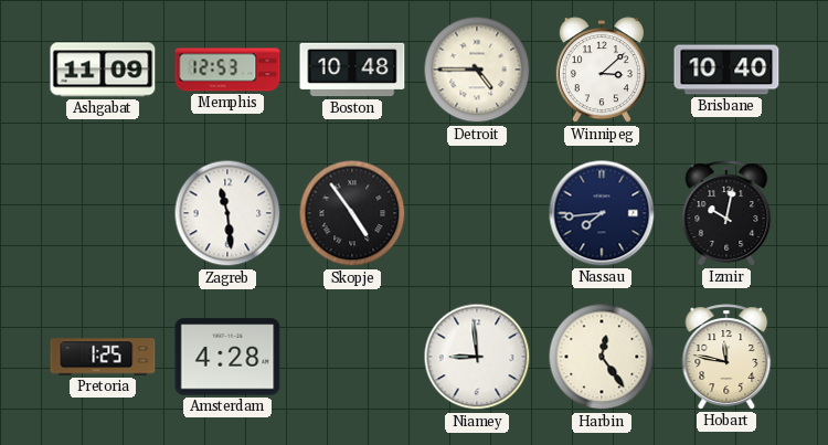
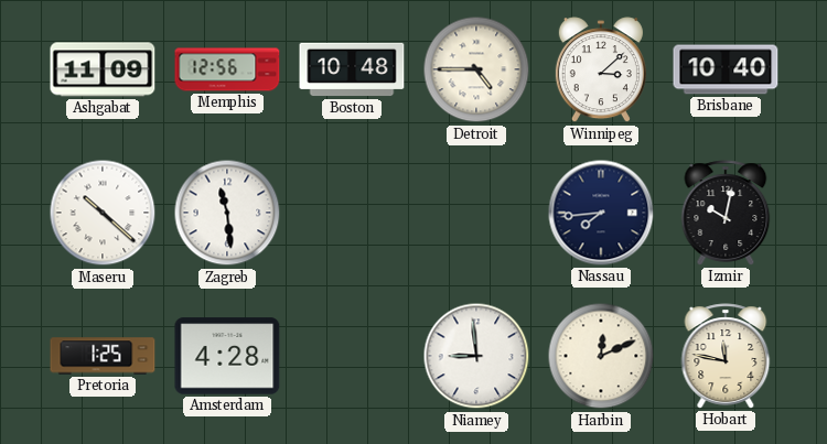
Memphis: 12:53 -> 12:56
Maseru: none -> 10:22
Skopje: 4:54 -> none
Harbin: 12:24 -> 12:11
